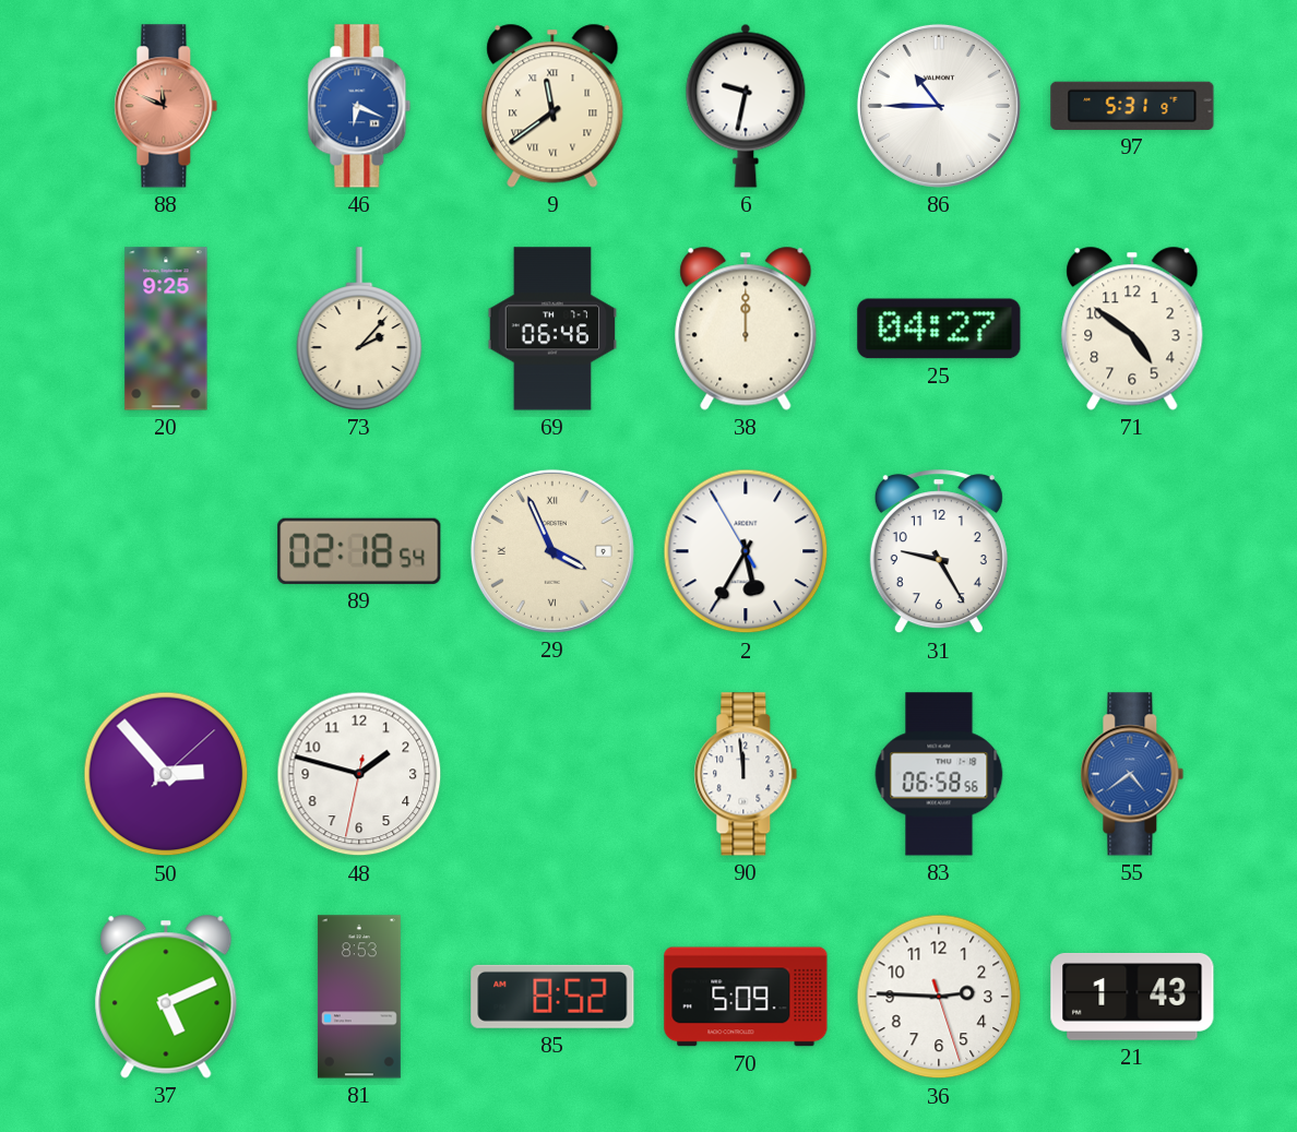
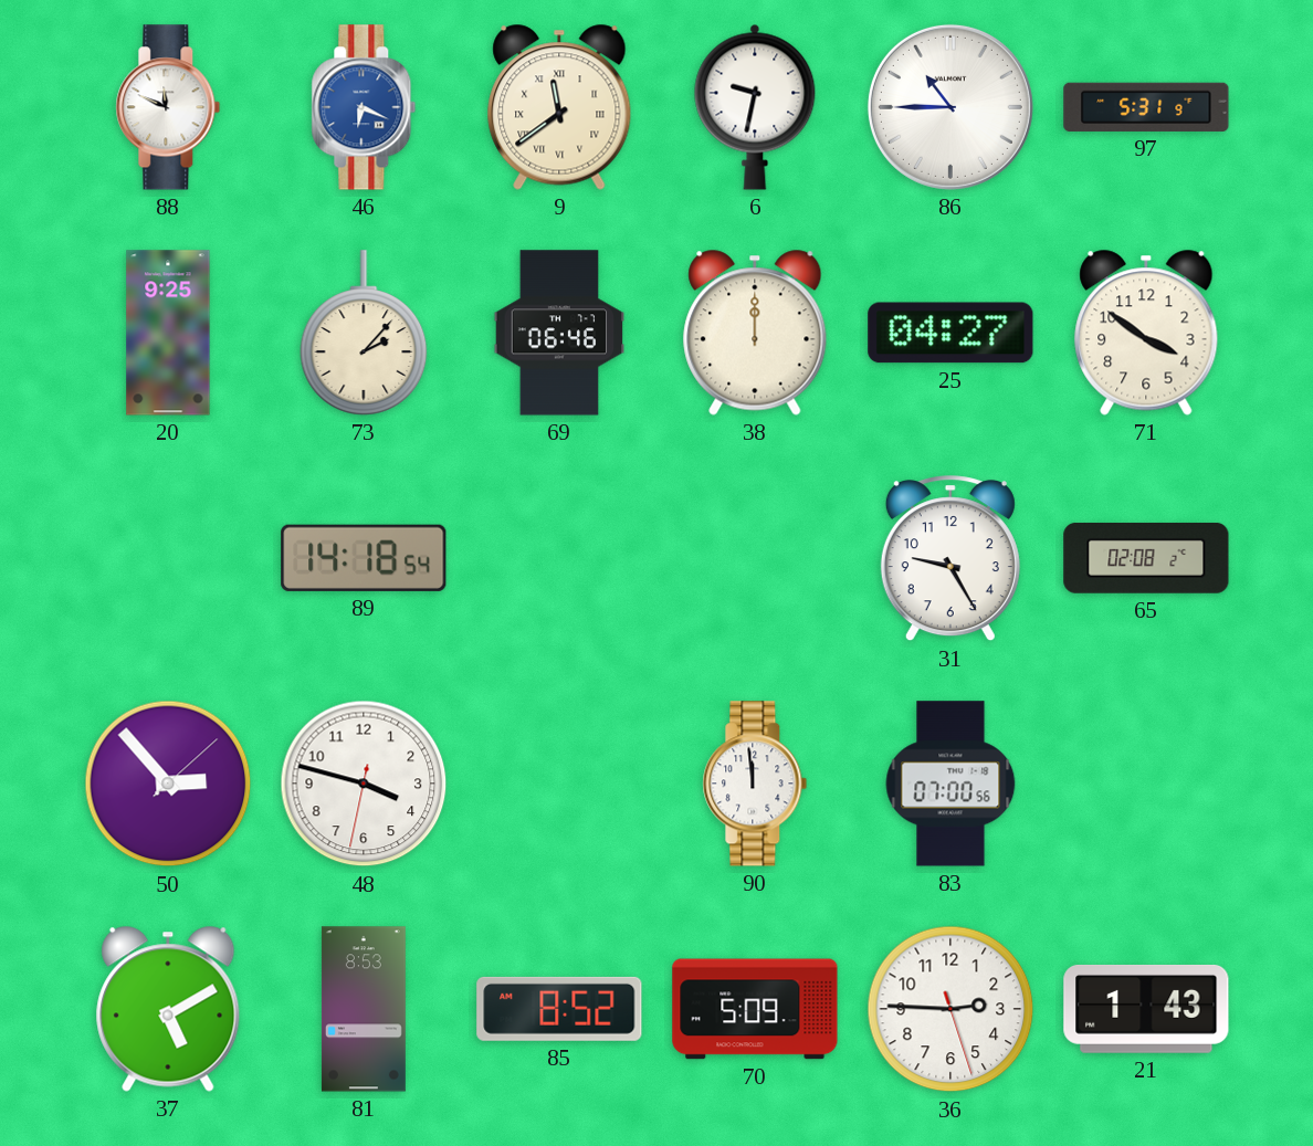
88 dial: salmon -> white
71: 4:51 -> 3:51
89: 02:18 -> 14:18
29: 3:56 -> none
2: 5:34 -> none
65: none -> 02:08
48: 1:47 -> 3:47
83: 06:58 -> 07:00
55: 4:39 -> none
37: 5:11 -> 5:10
